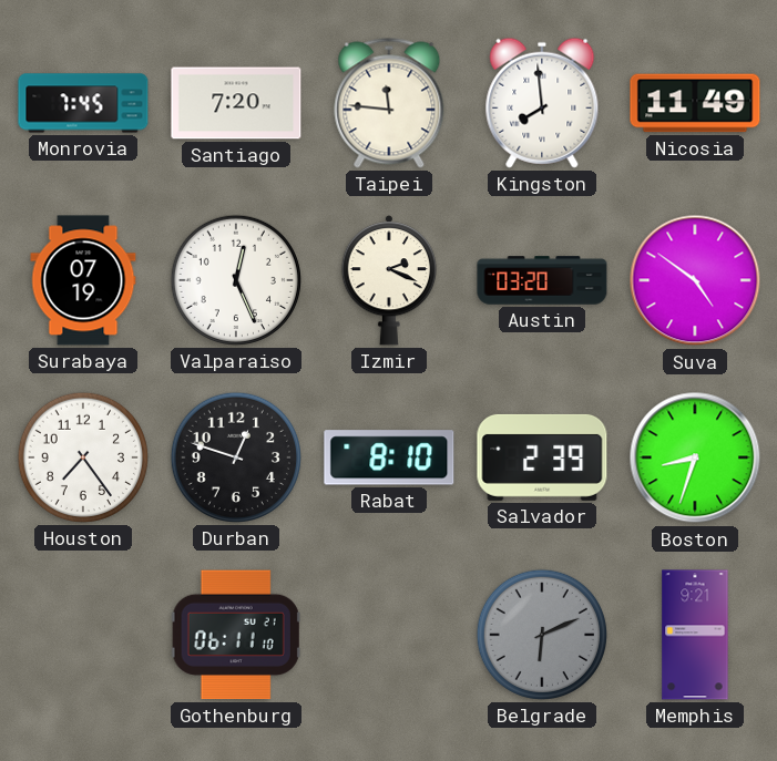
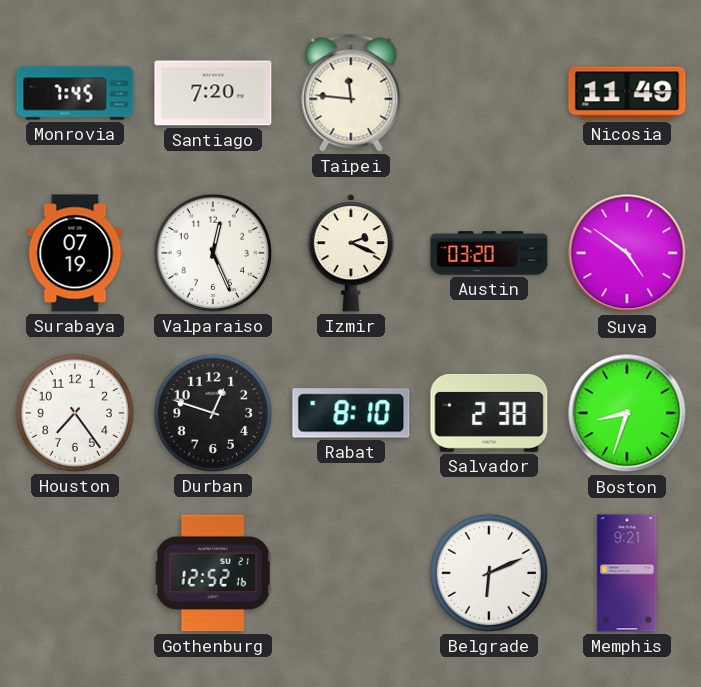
Kingston: 7:59 -> none
Salvador: 2:39 -> 2:38
Gothenburg: 06:11 -> 12:52
Belgrade dial: grey -> white
